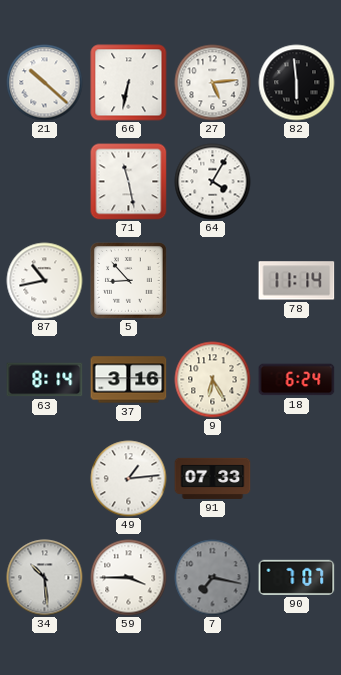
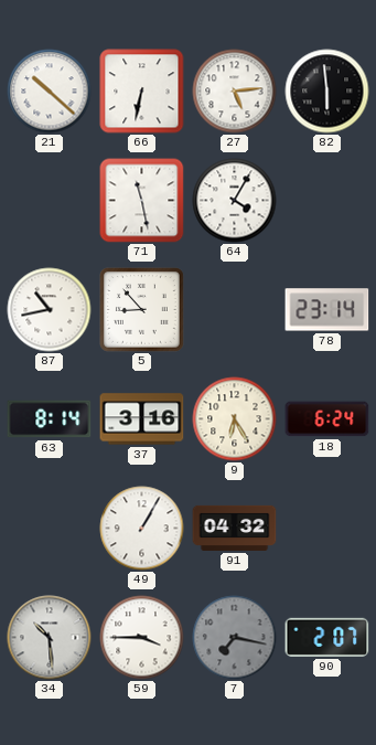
78: 11:14 -> 23:14
49: 1:14 -> 1:05
91: 07:33 -> 04:32
90: 7:07 -> 2:07
